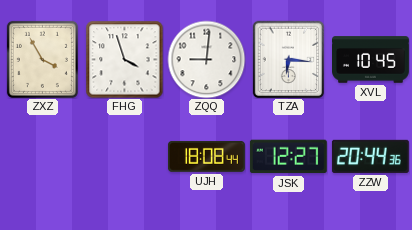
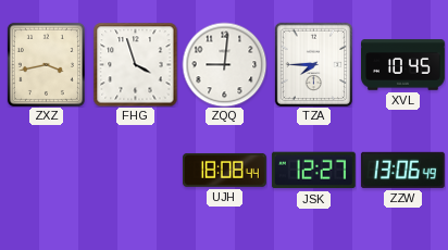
ZXZ: 3:55 -> 3:43
TZA: 6:16 -> 7:45
ZZW: 20:44 -> 13:06
